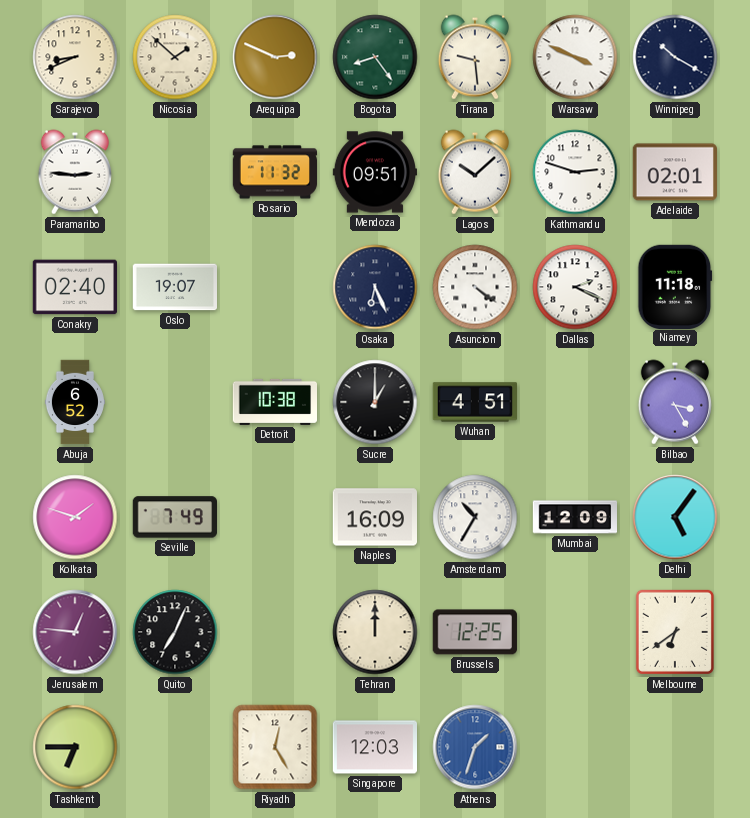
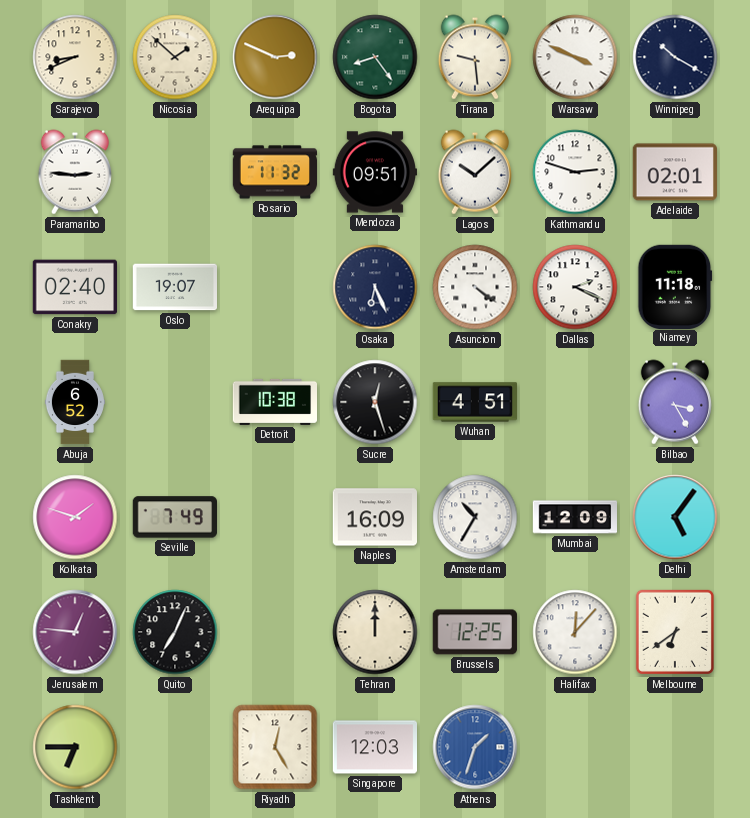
Sucre: 1:00 -> 12:27
Halifax: none -> 12:07
